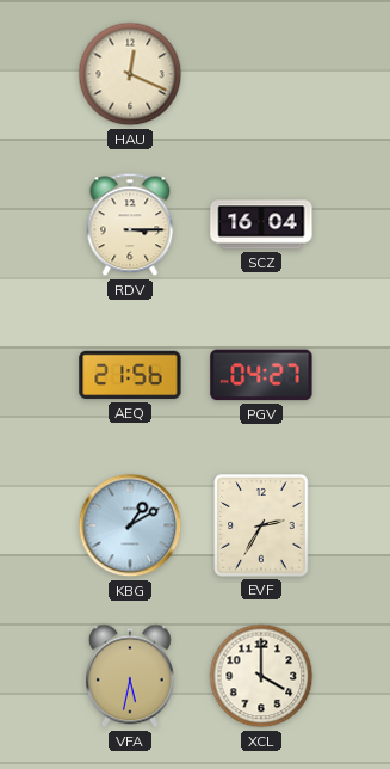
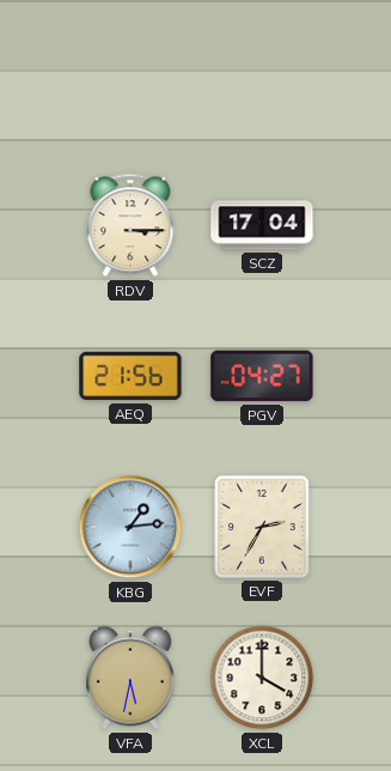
HAU: 12:19 -> none
SCZ: 16:04 -> 17:04
KBG: 1:10 -> 1:14
